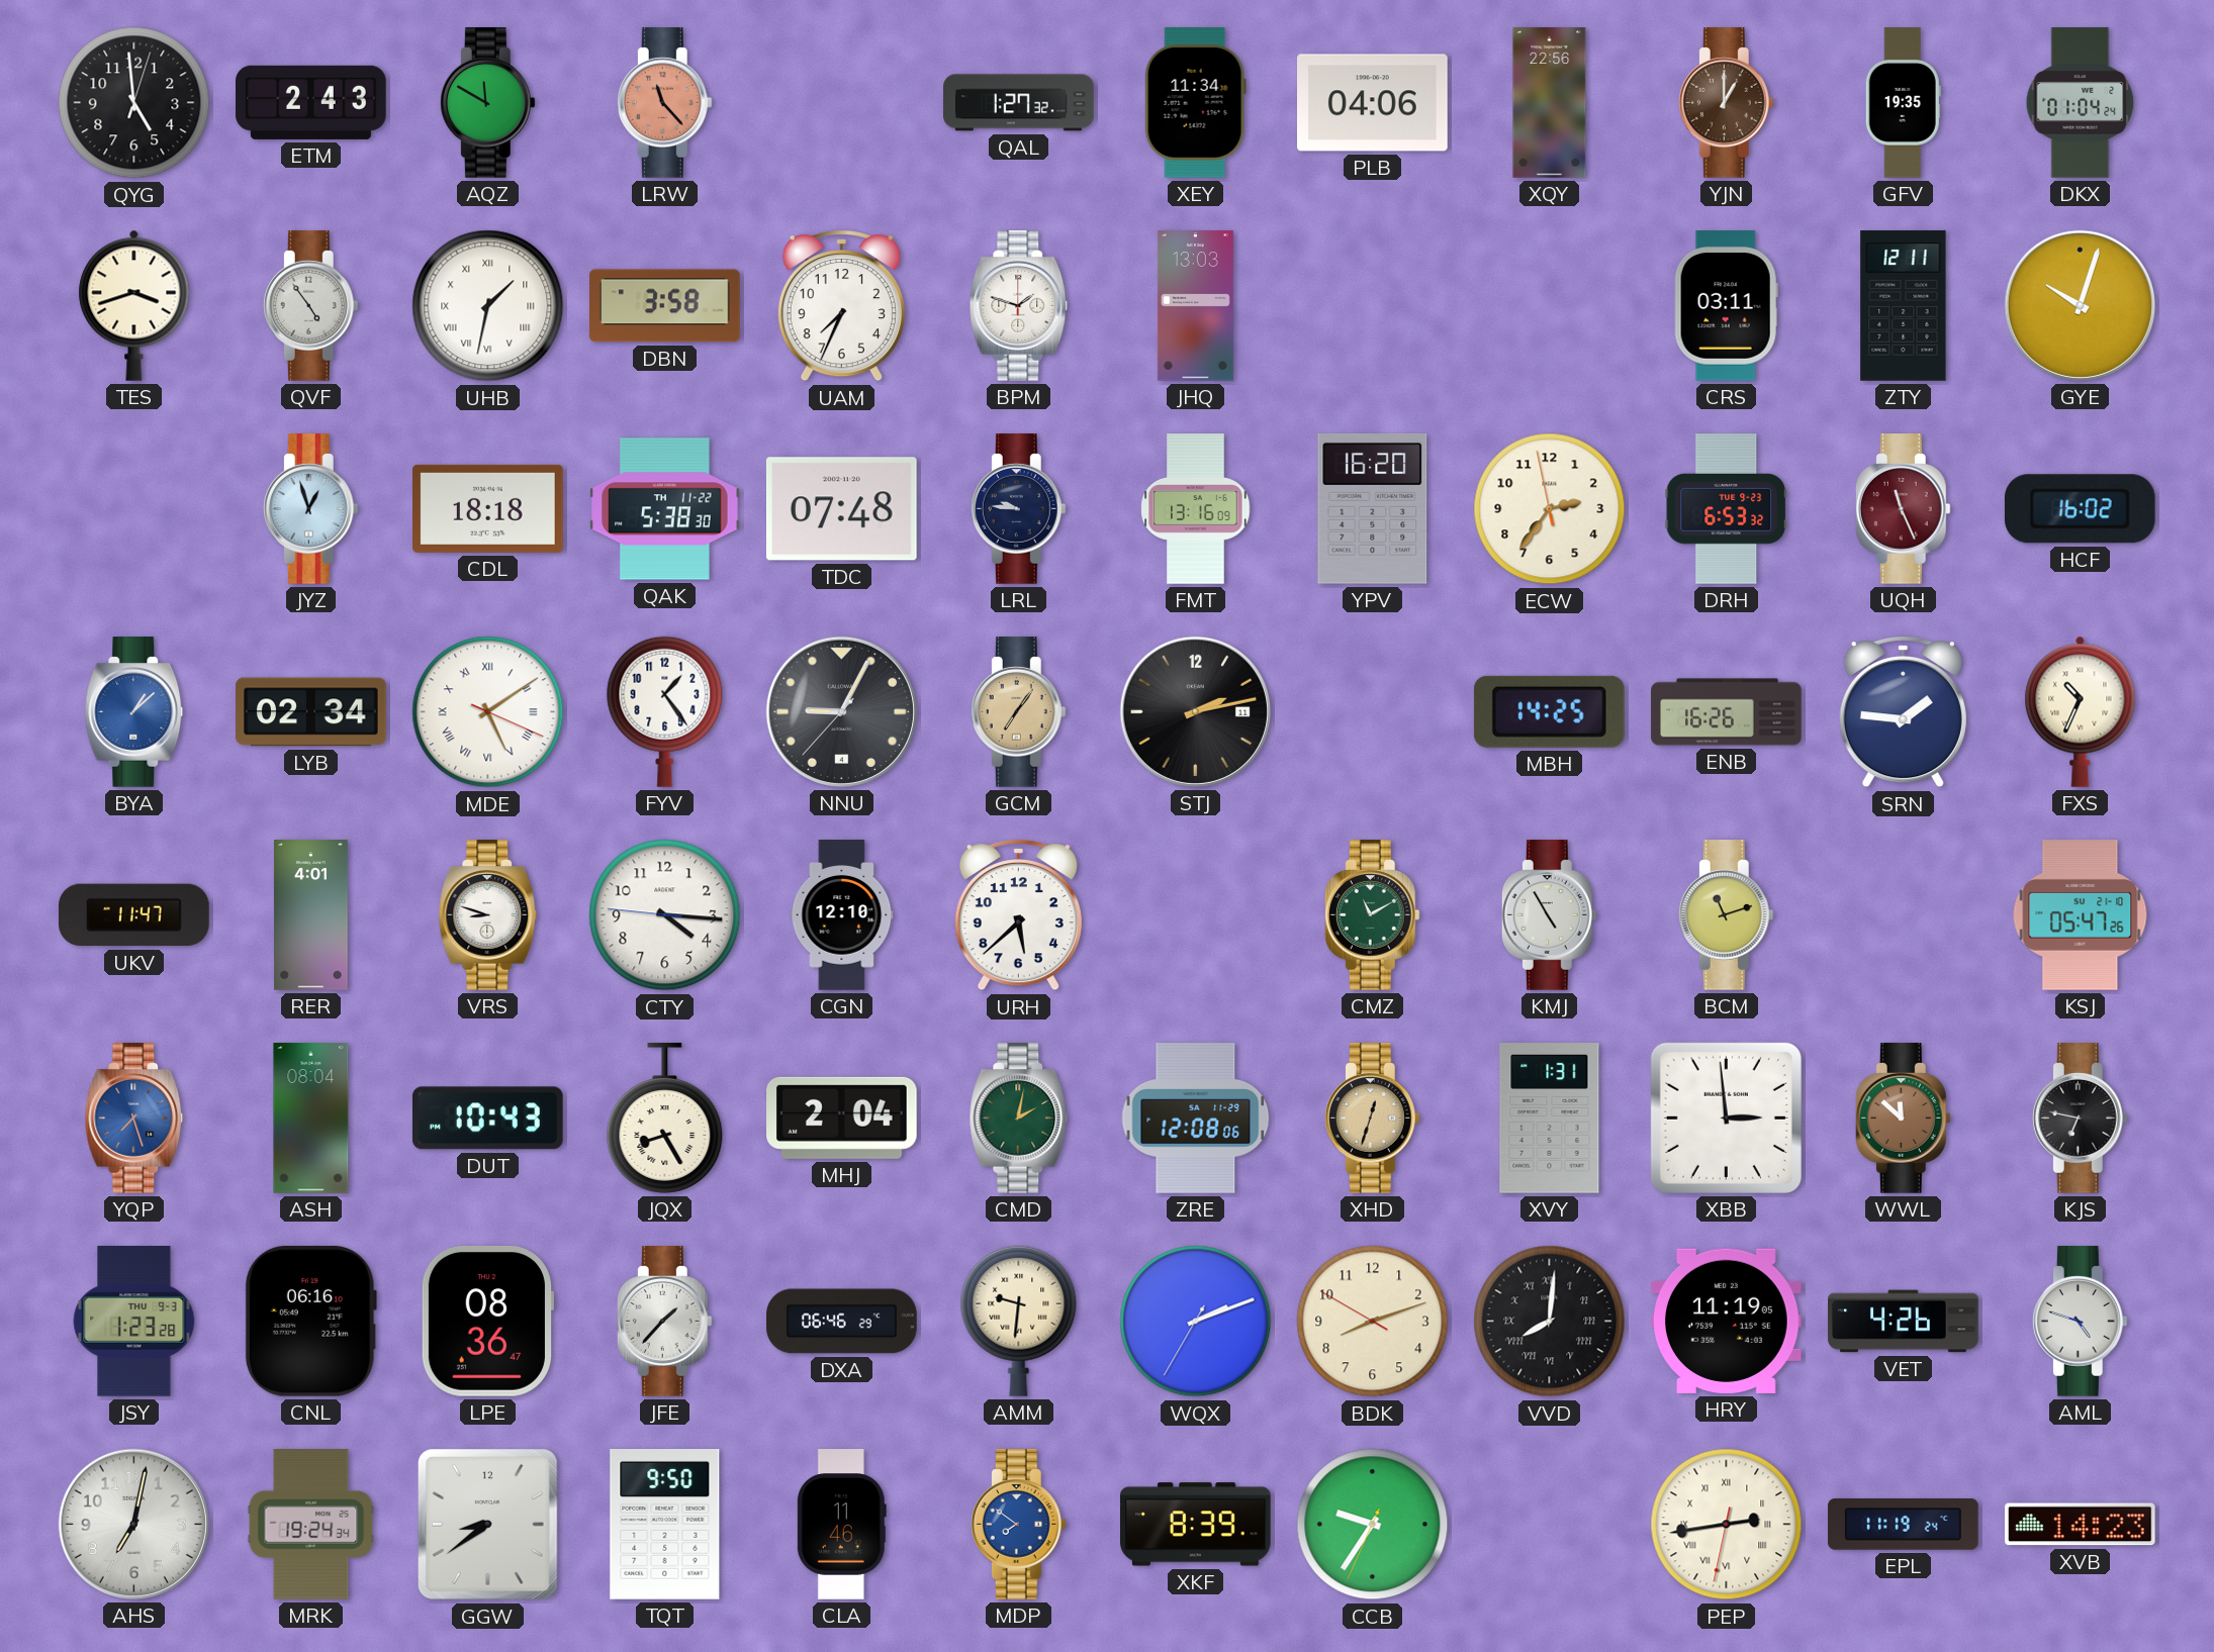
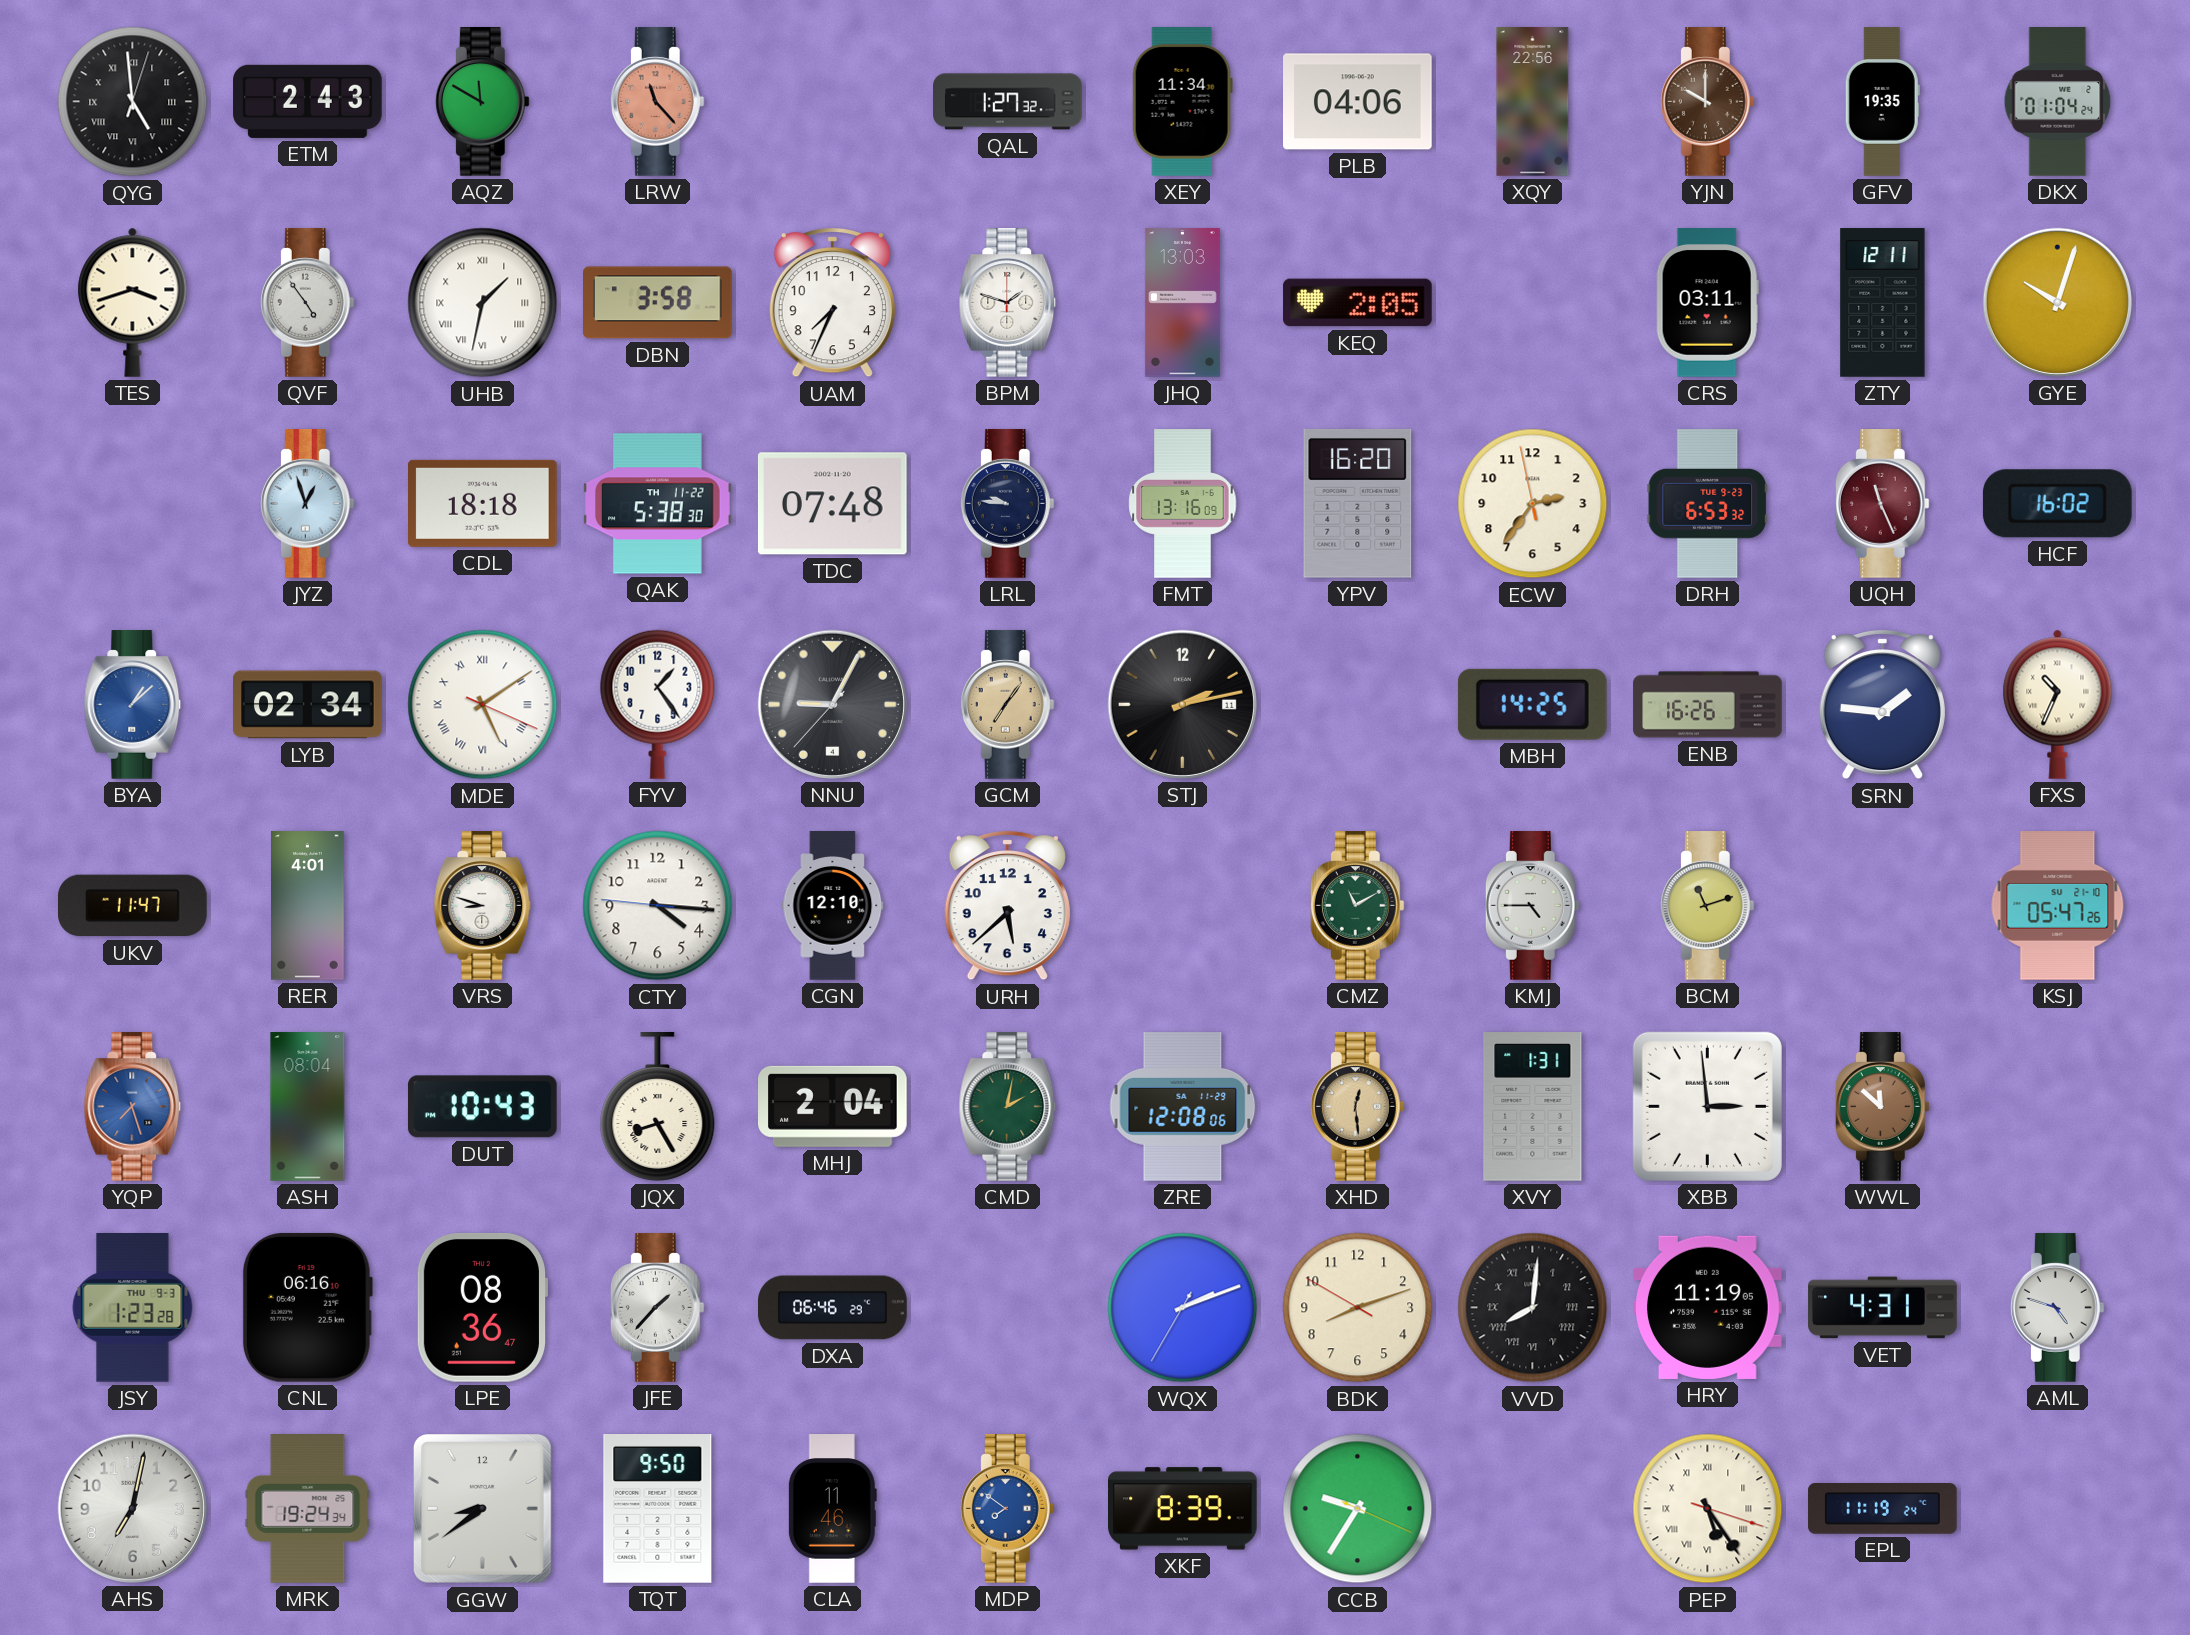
QYG numerals: Arabic -> Roman
YJN: 1:00 -> 10:00
KEQ: none -> 2:05
KMJ: 4:55 -> 4:45
XHD: 12:33 -> 12:29
KJS: 6:47 -> none
AMM: 9:31 -> none
VET: 4:26 -> 4:31
CCB: 9:35:34 -> 9:35:19
PEP: 2:43 -> 5:24
XVB: 14:23 -> none
